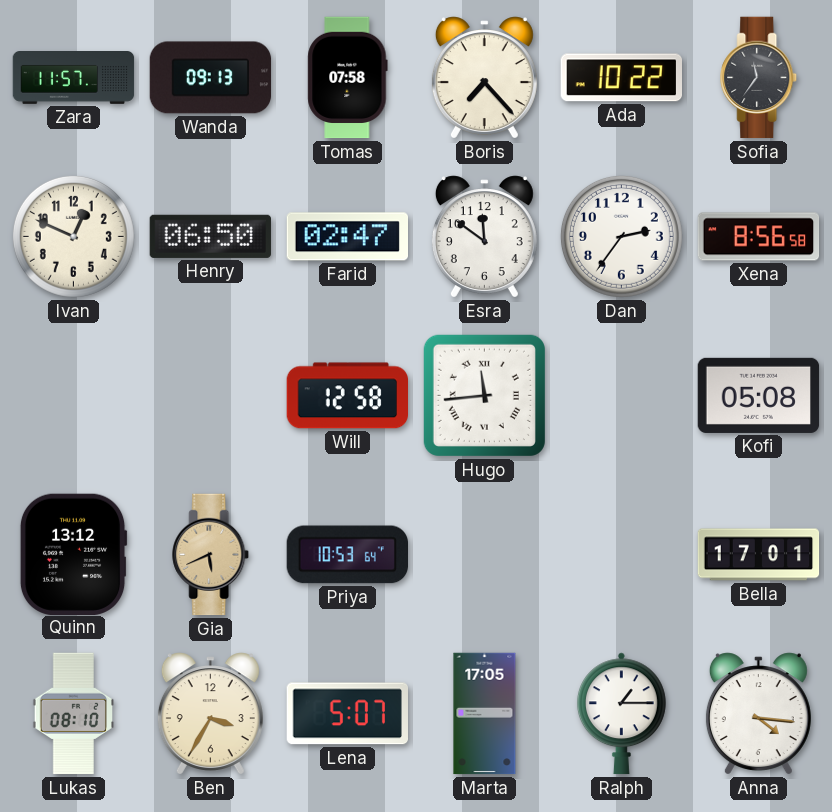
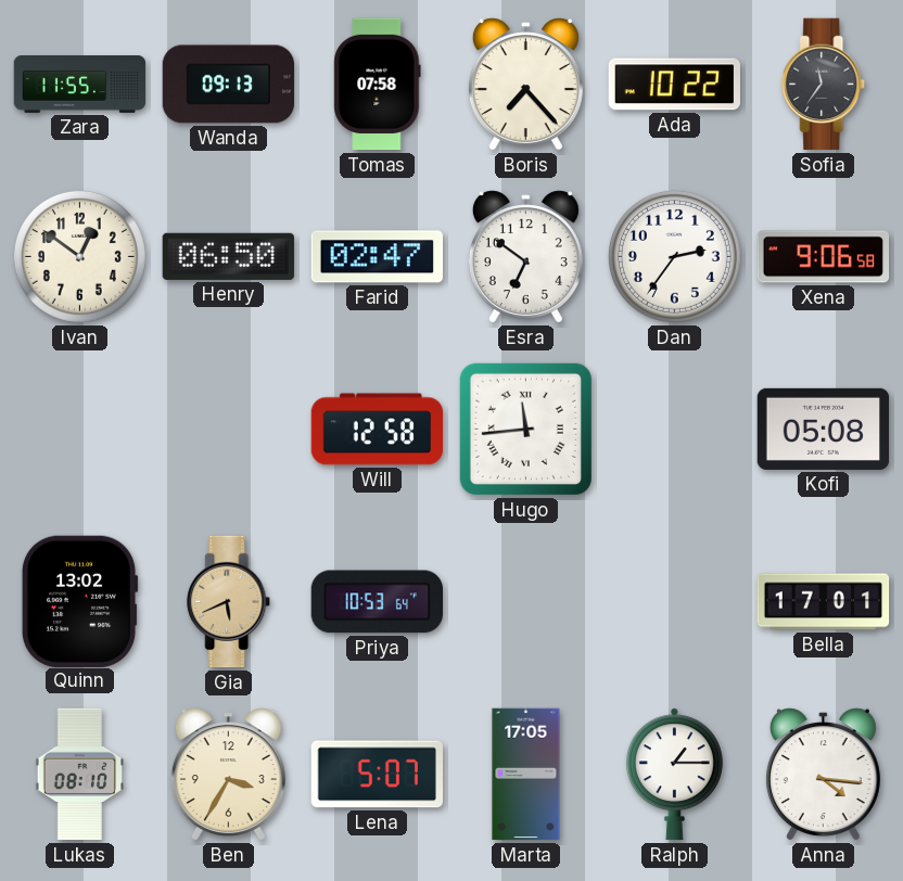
Zara: 11:57 -> 11:55
Ivan: 12:49 -> 12:51
Esra: 11:51 -> 6:51
Xena: 8:56 -> 9:06
Quinn: 13:12 -> 13:02
